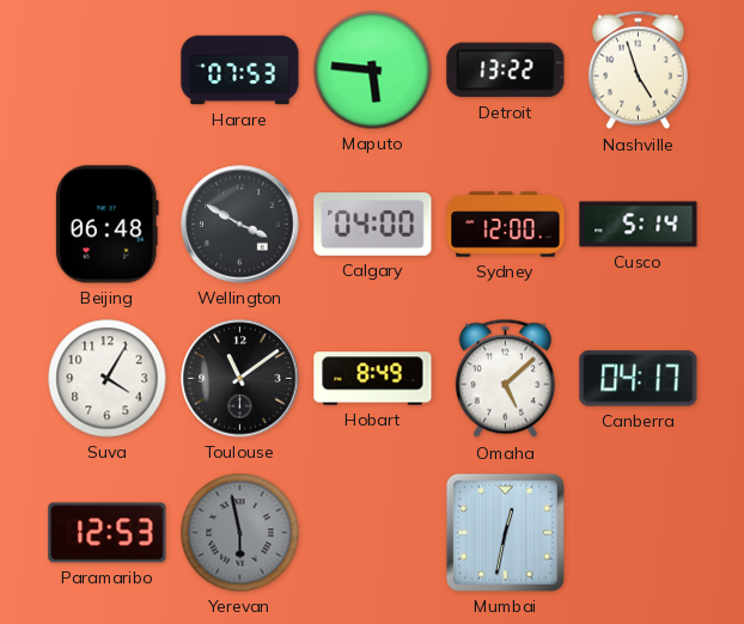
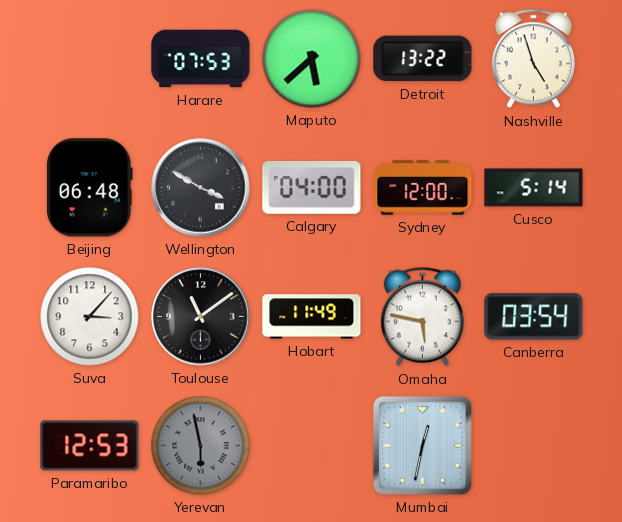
Maputo: 5:46 -> 5:38
Suva: 4:05 -> 3:07
Hobart: 8:49 -> 11:49
Omaha: 5:08 -> 5:47
Canberra: 04:17 -> 03:54
